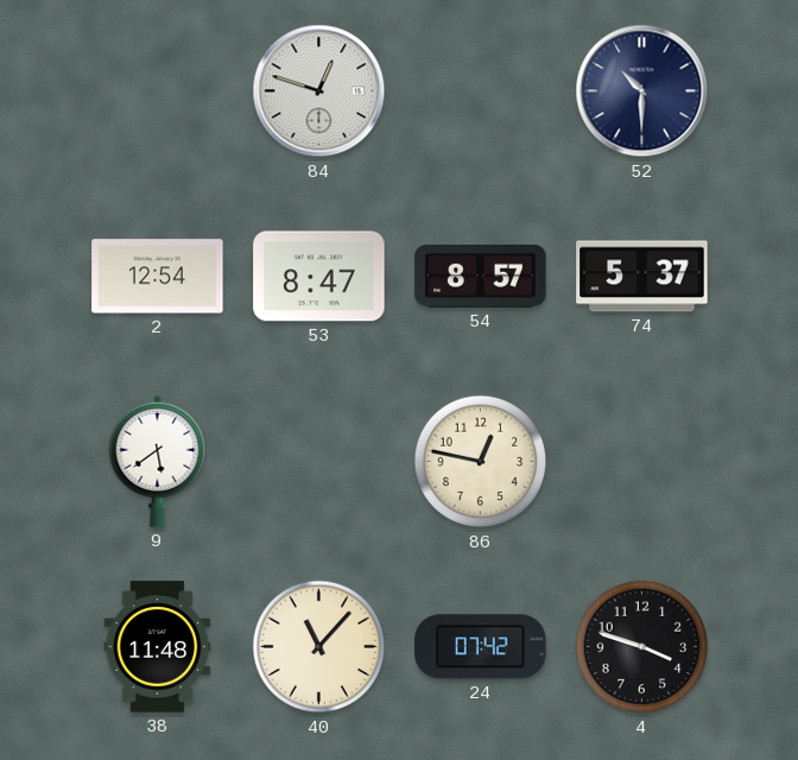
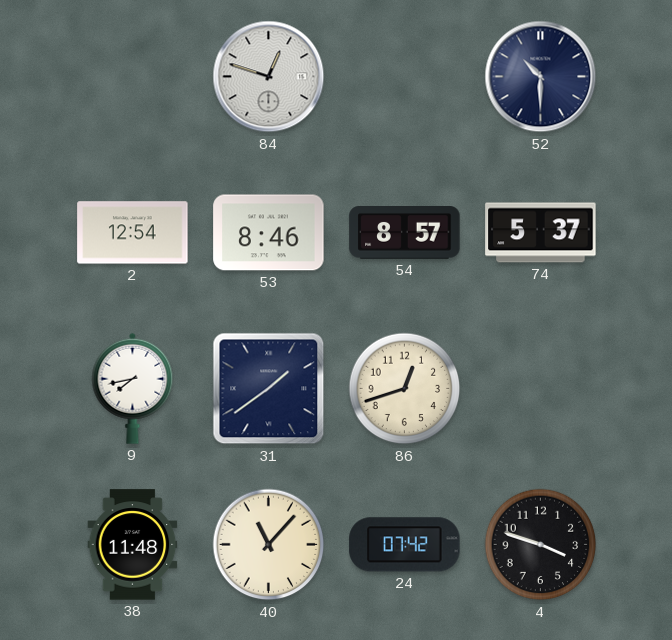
53: 8:47 -> 8:46
9: 5:39 -> 7:43
31: none -> 1:39
86: 12:47 -> 12:42
